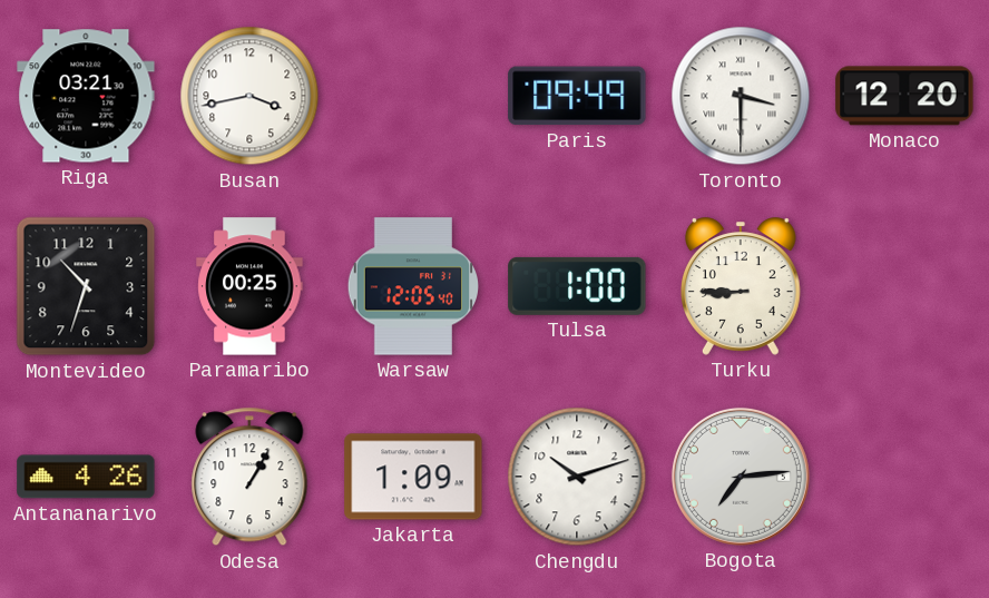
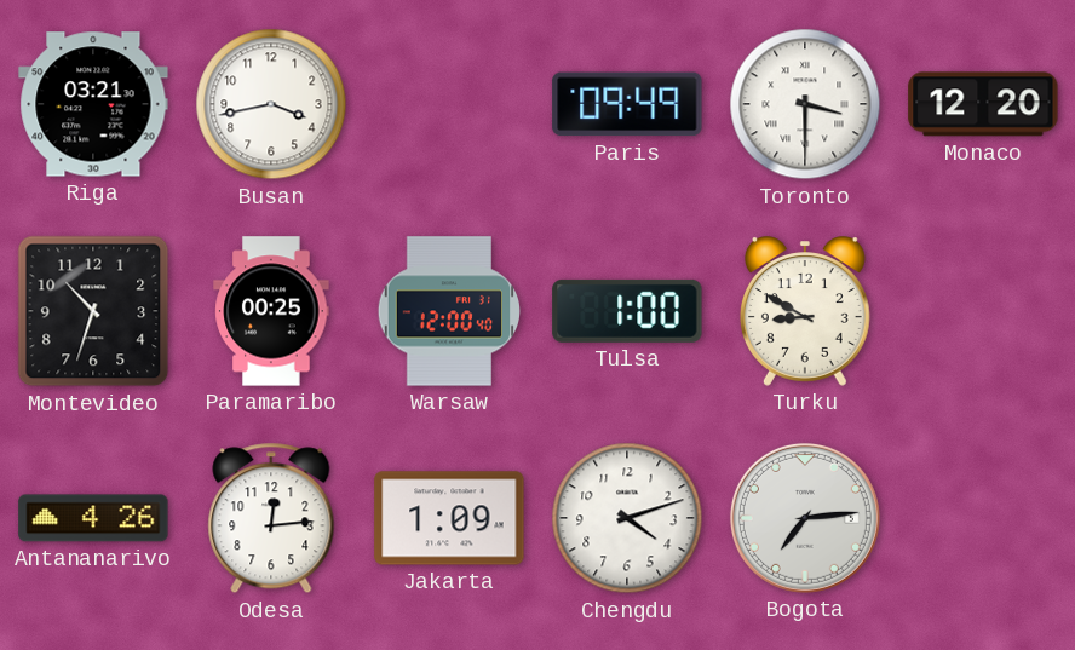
Warsaw: 12:05 -> 12:00
Turku: 8:45 -> 8:50
Odesa: 1:05 -> 12:14
Chengdu: 10:12 -> 4:12
